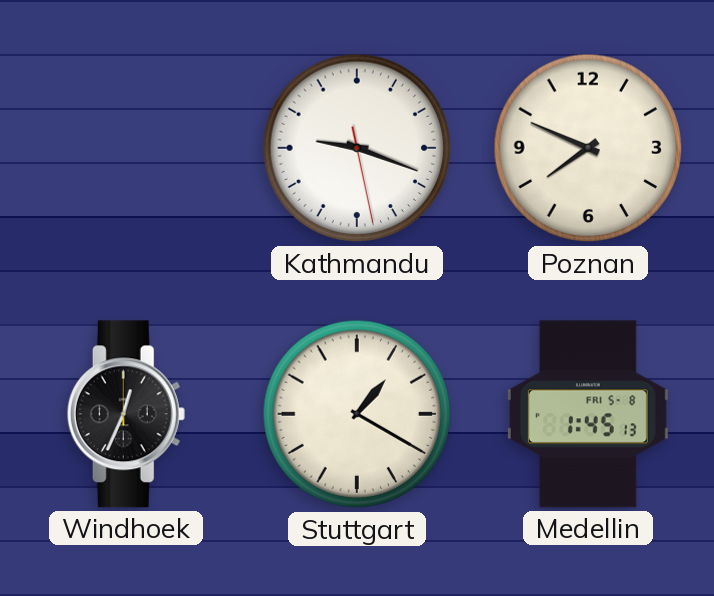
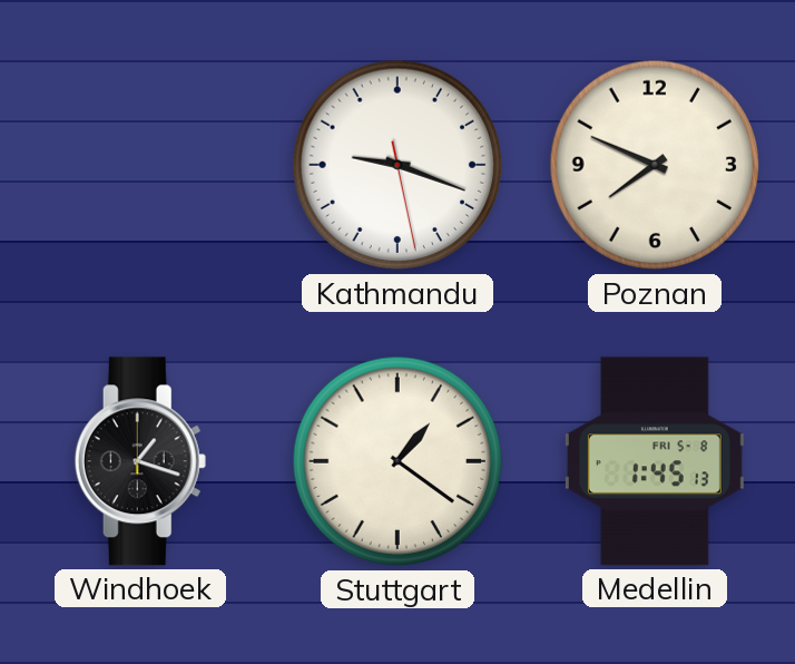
Windhoek: 12:34 -> 1:18
Stuttgart: 1:20 -> 1:21
